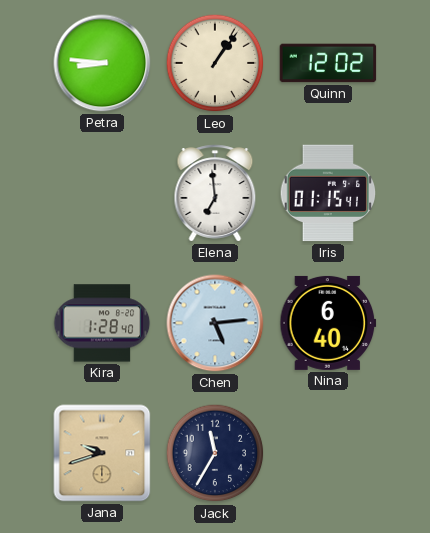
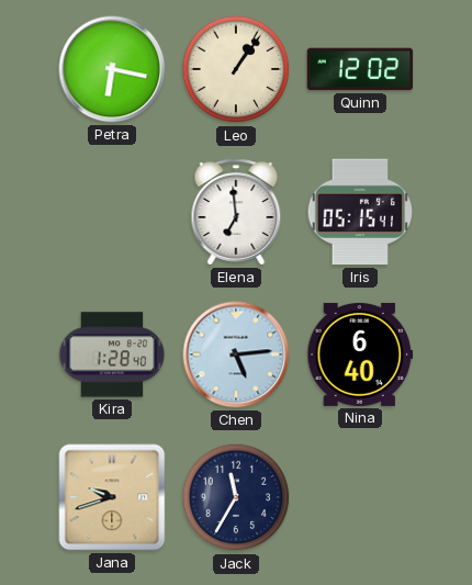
Petra: 8:46 -> 6:17
Iris: 01:15 -> 05:15
